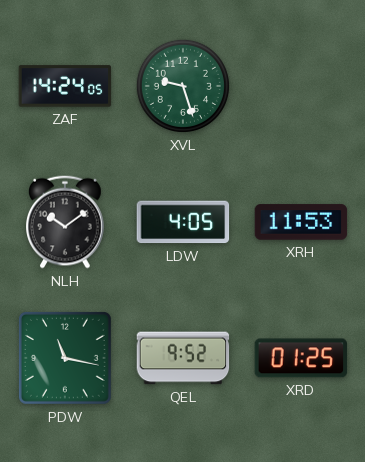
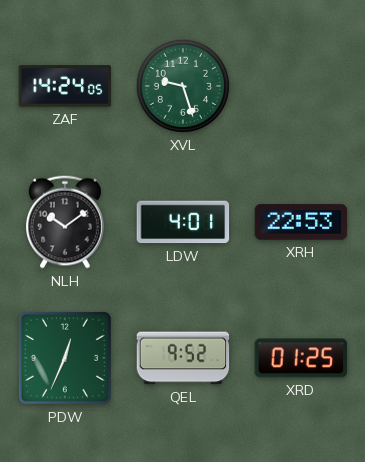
LDW: 4:05 -> 4:01
XRH: 11:53 -> 22:53
PDW: 11:17 -> 12:34
